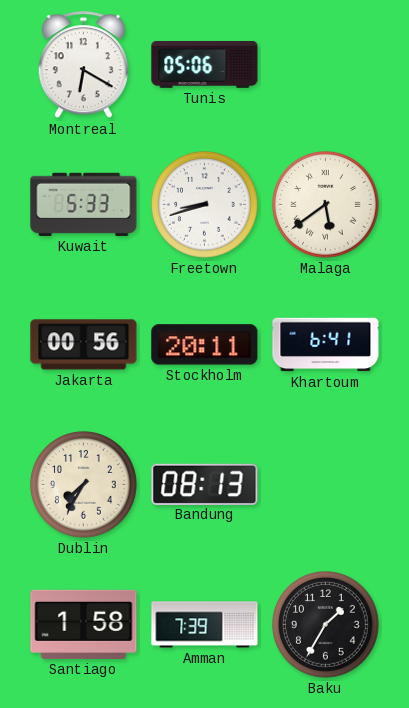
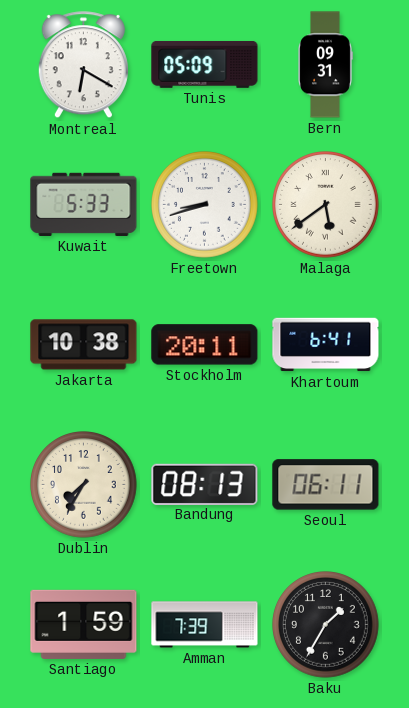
Tunis: 05:06 -> 05:09
Bern: none -> 09:31
Jakarta: 00:56 -> 10:38
Seoul: none -> 06:11
Santiago: 1:58 -> 1:59
